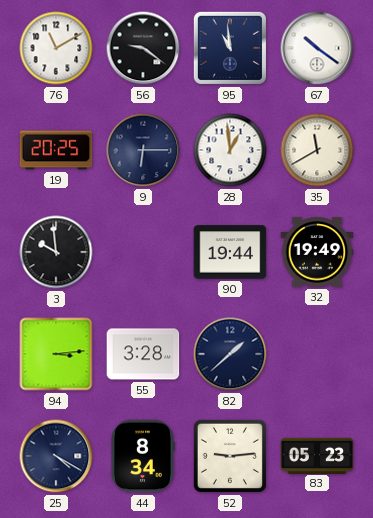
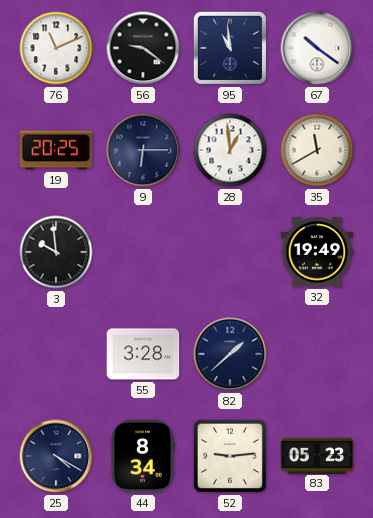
76: 11:10 -> 11:11
90: 19:44 -> none
94: 3:14 -> none
